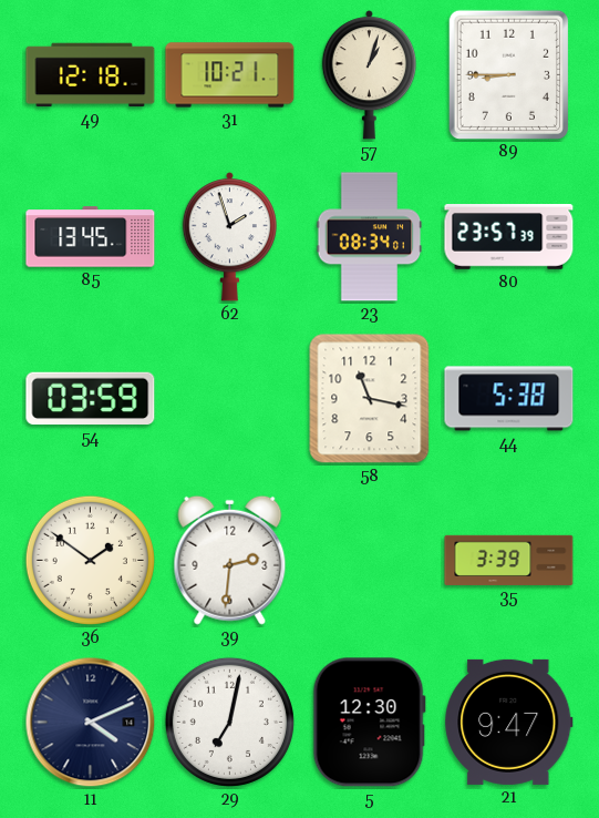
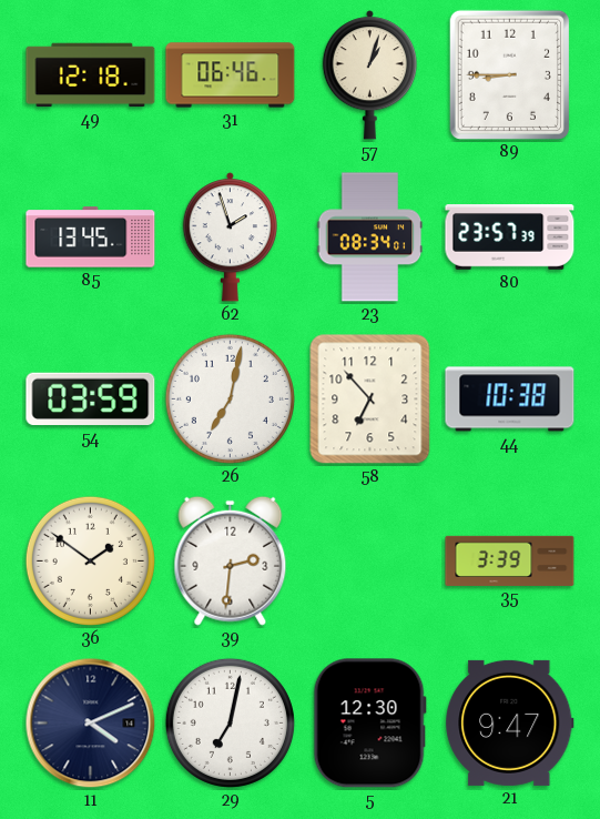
31: 10:21 -> 06:46
26: none -> 7:02
58: 11:17 -> 6:53
44: 5:38 -> 10:38
